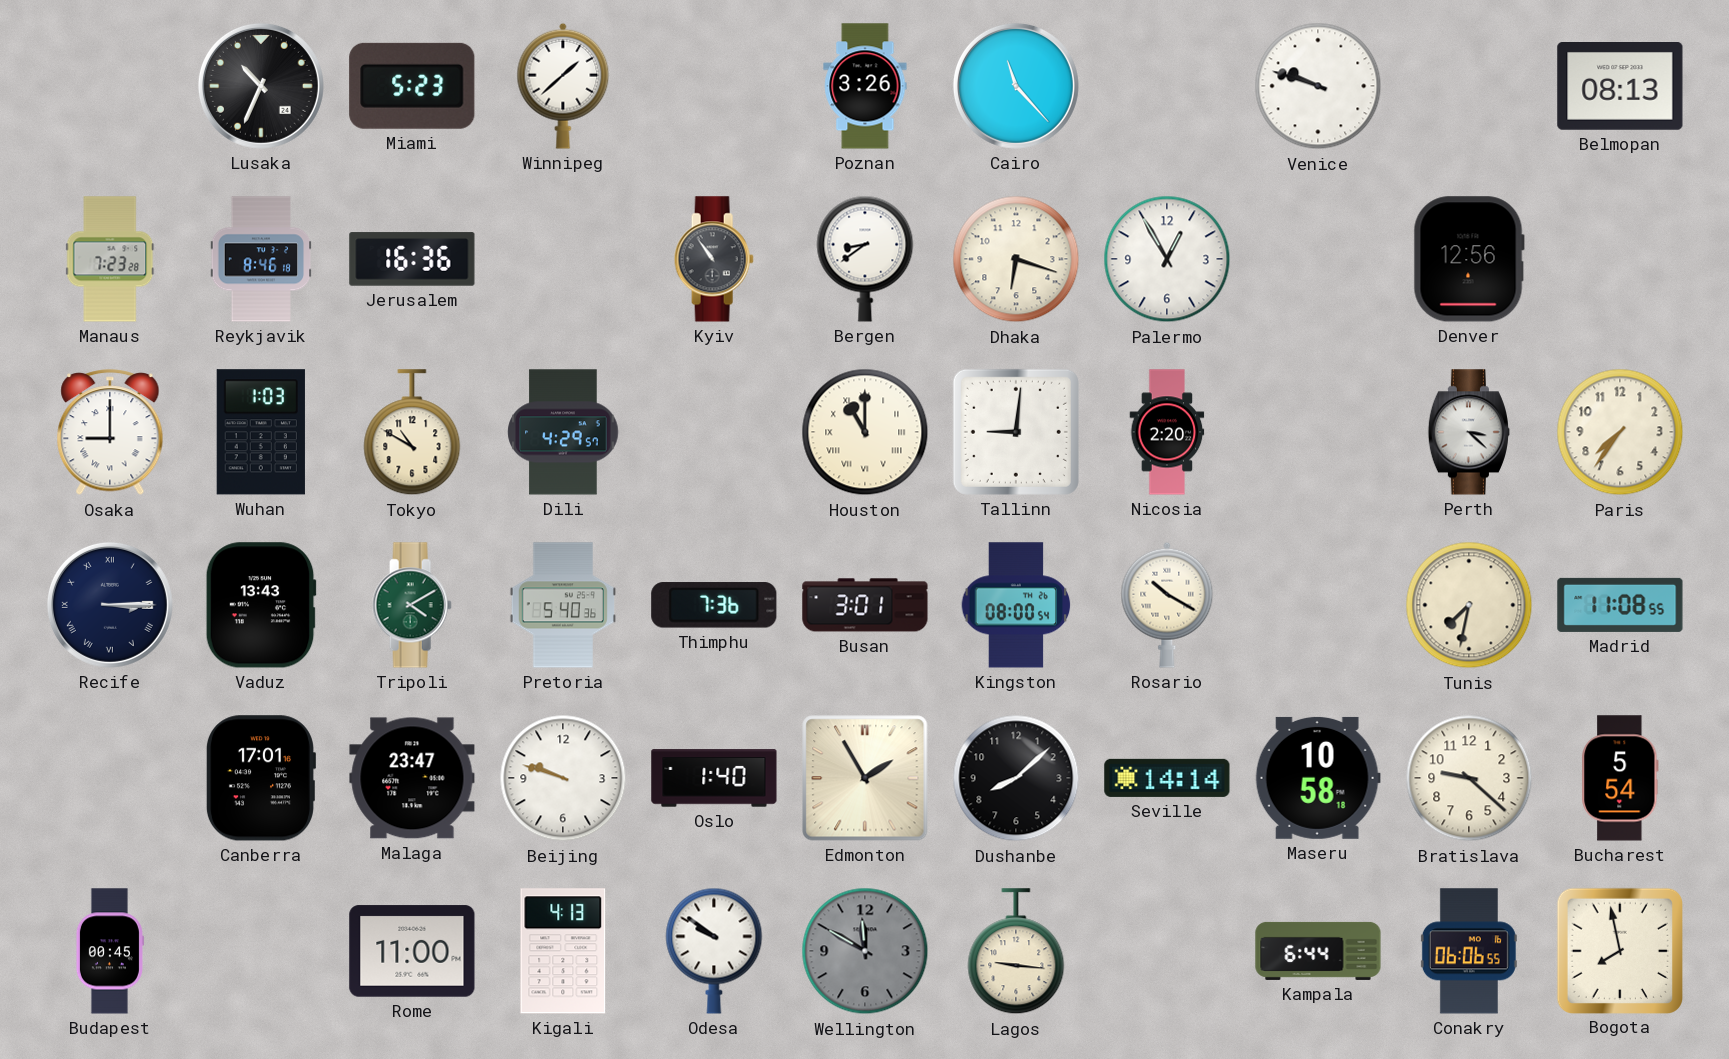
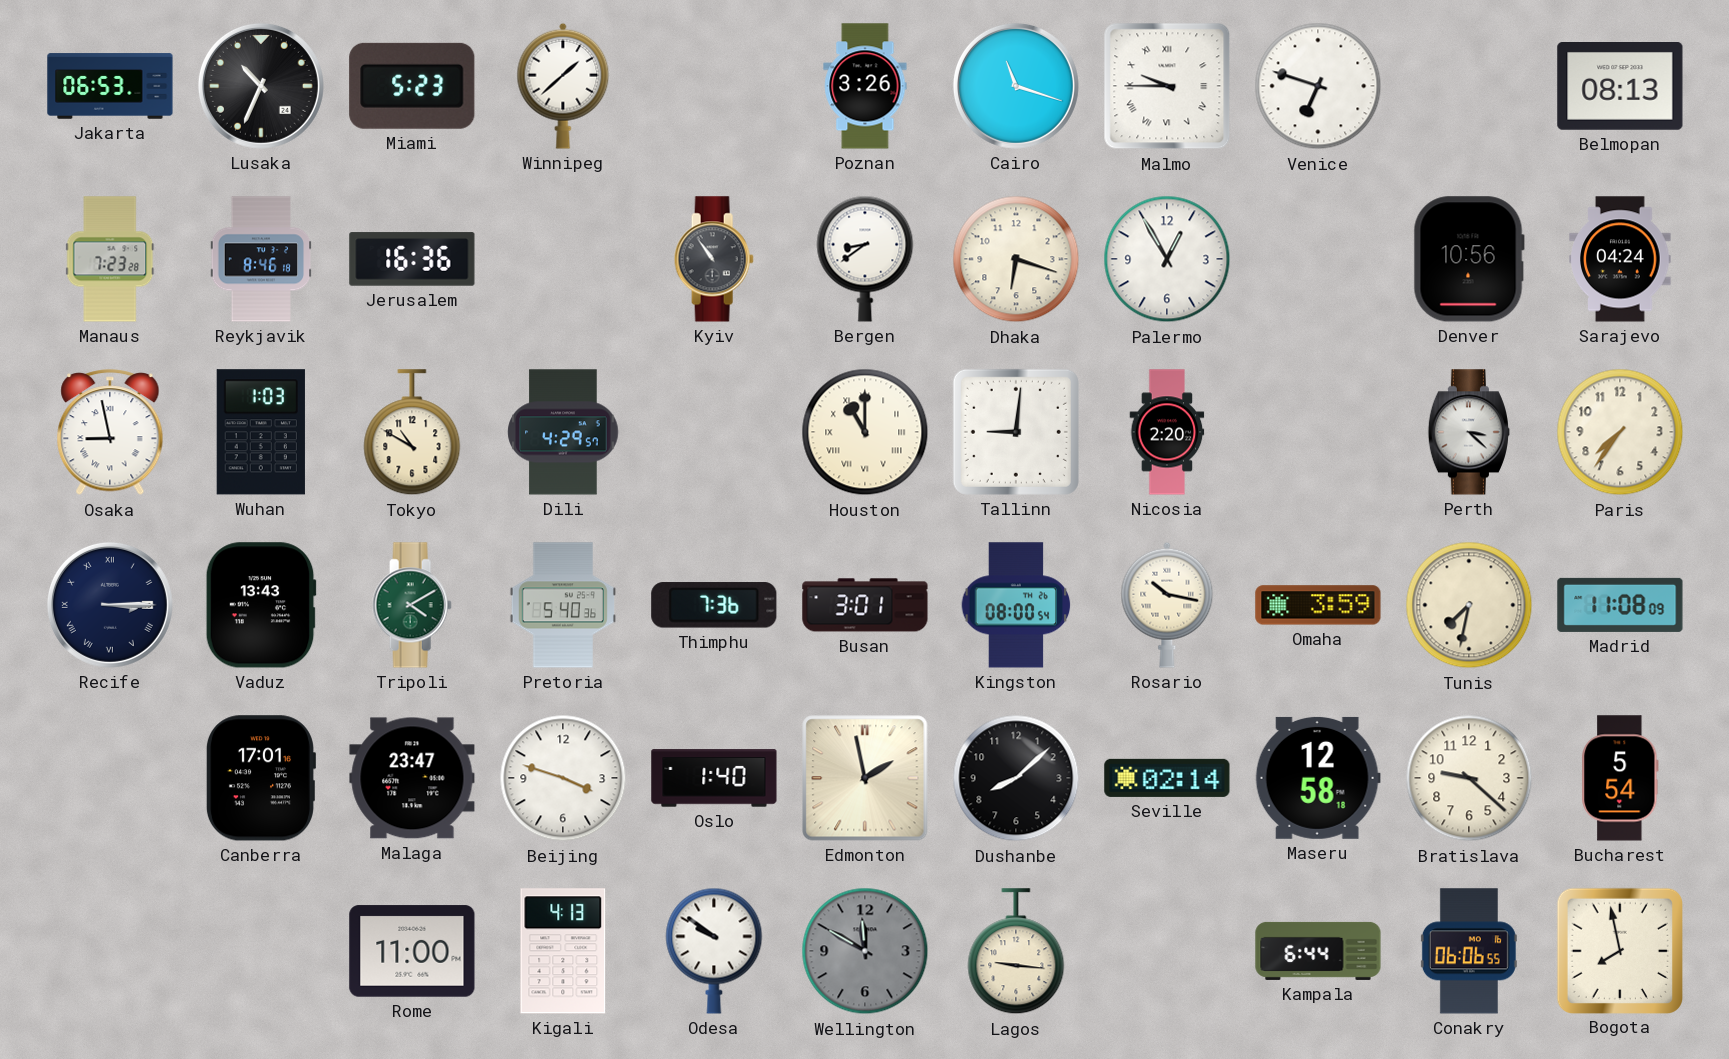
Jakarta: none -> 06:53
Cairo: 11:23 -> 11:18
Malmo: none -> 9:45
Venice: 9:48 -> 6:48
Denver: 12:56 -> 10:56
Sarajevo: none -> 04:24
Osaka: 9:00 -> 8:58
Rosario: 10:20 -> 10:17
Omaha: none -> 3:59
Madrid: 11:08:55 -> 11:08:09
Beijing: 9:48 -> 3:48
Edmonton: 1:55 -> 1:58
Seville: 14:14 -> 02:14
Maseru: 10:58 -> 12:58
Budapest: 00:45 -> none
